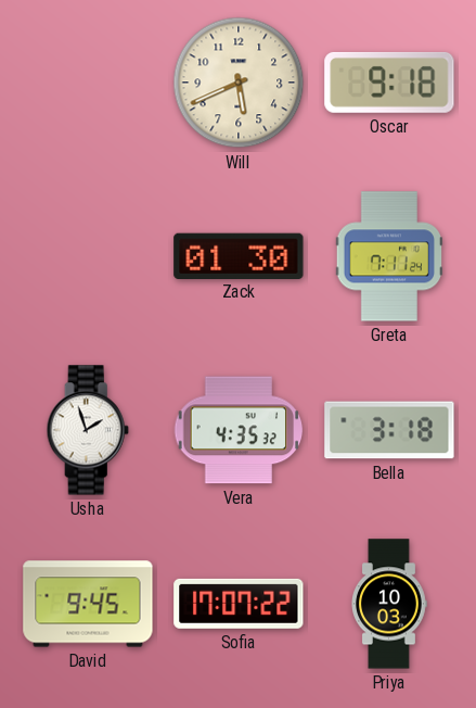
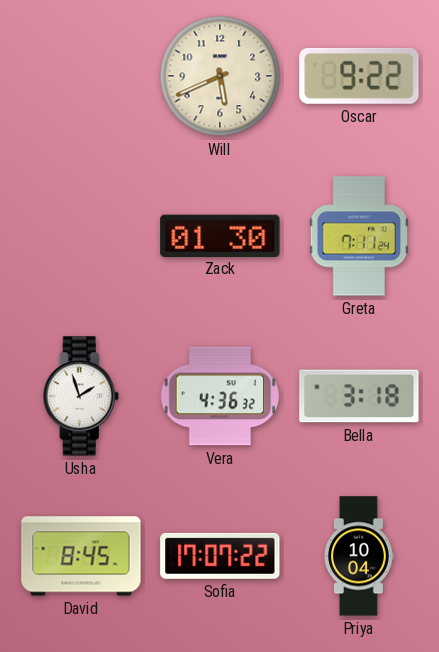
Oscar: 9:18 -> 9:22
Vera: 4:35 -> 4:36
David: 9:45 -> 8:45
Priya: 10:03 -> 10:04
